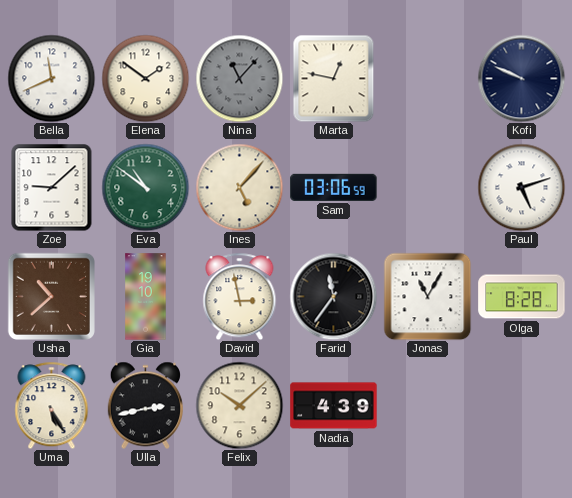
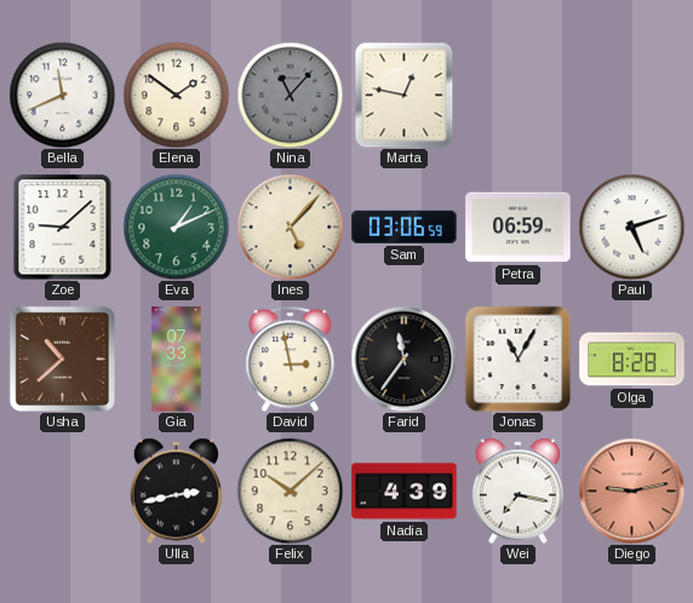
Kofi: 9:49 -> none
Eva: 10:51 -> 1:11
Petra: none -> 06:59
Gia: 19:10 -> 07:33
Uma: 5:25 -> none
Wei: none -> 7:17
Diego: none -> 9:13
